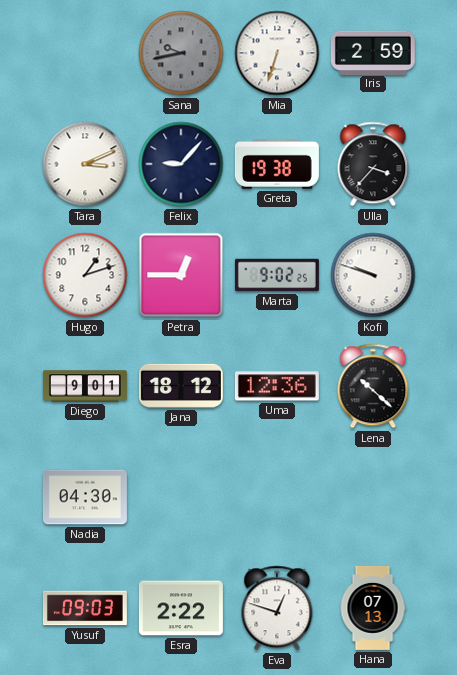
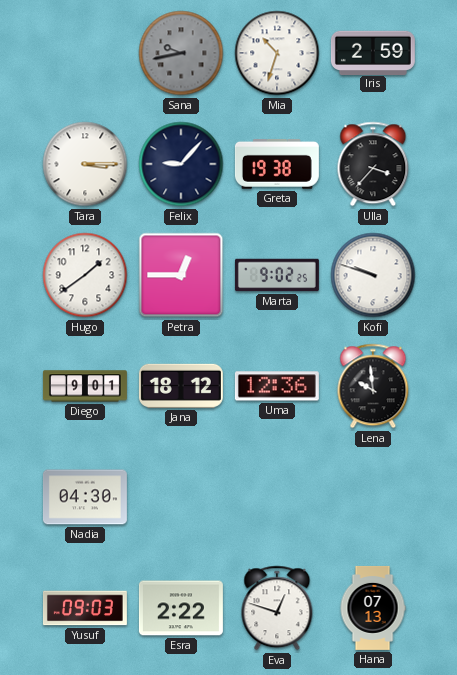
Mia: 6:33 -> 10:33
Tara: 3:11 -> 3:15
Hugo: 1:12 -> 1:39
Lena: 10:22 -> 9:59
